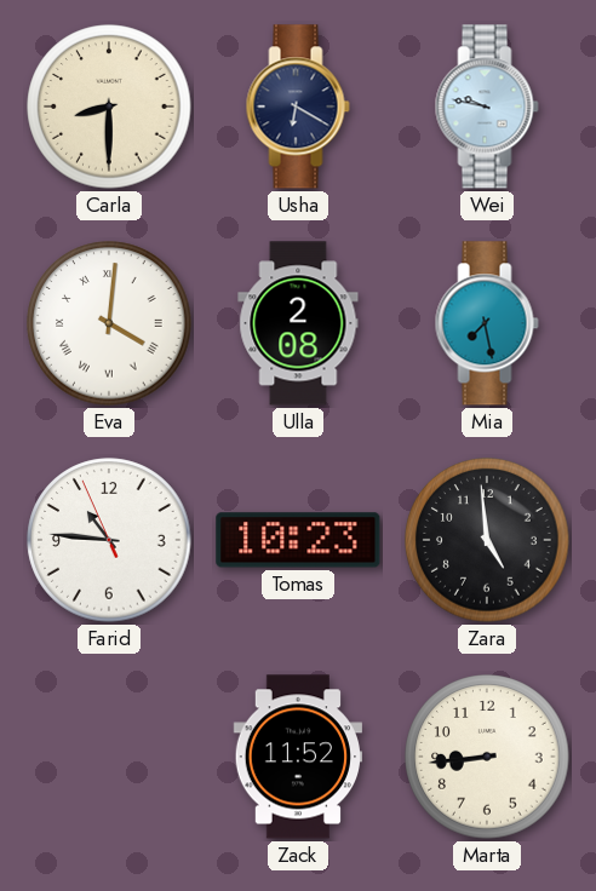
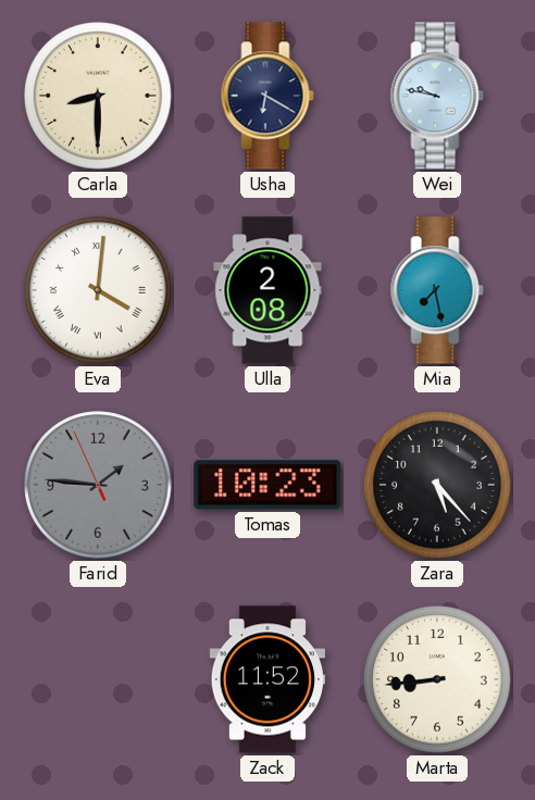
Farid: 10:45 -> 1:45
Farid dial: white -> grey
Zara: 4:59 -> 5:23
